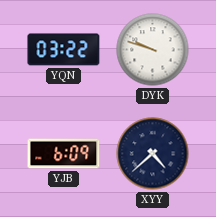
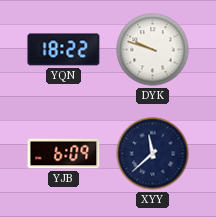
YQN: 03:22 -> 18:22
XYY: 4:38 -> 11:38
